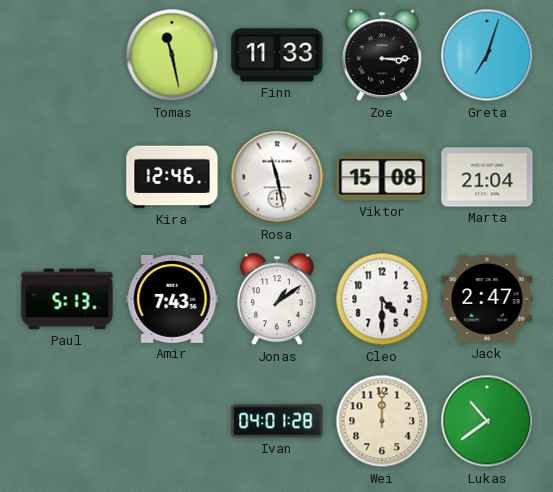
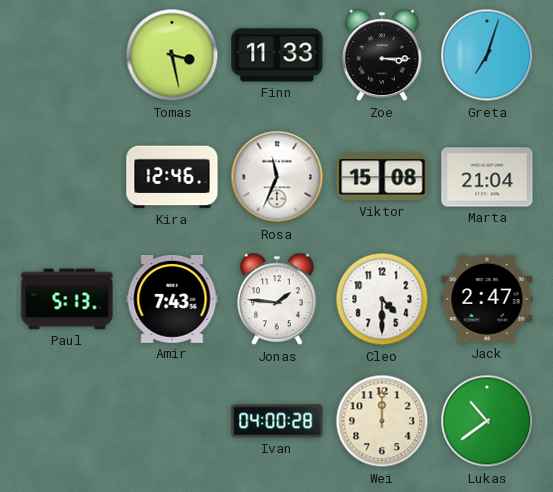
Tomas: 11:28 -> 3:28
Rosa: 11:28 -> 11:34
Jonas: 1:09 -> 1:46
Ivan: 04:01 -> 04:00
